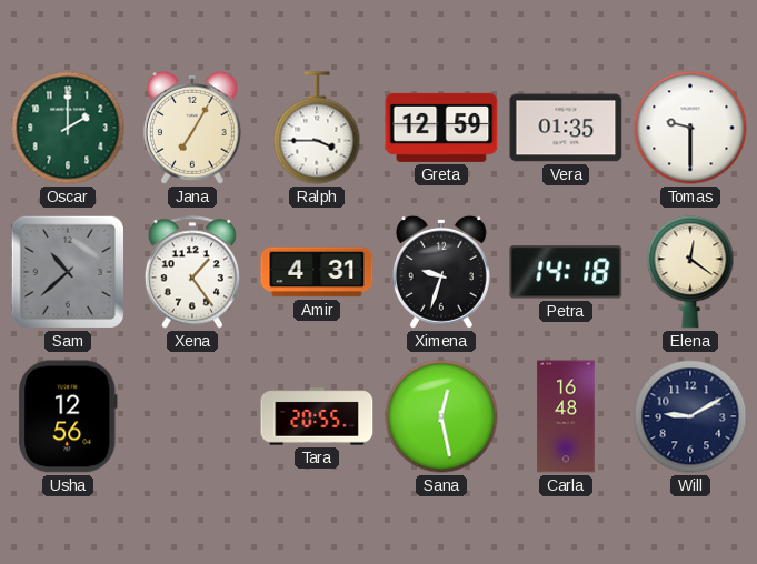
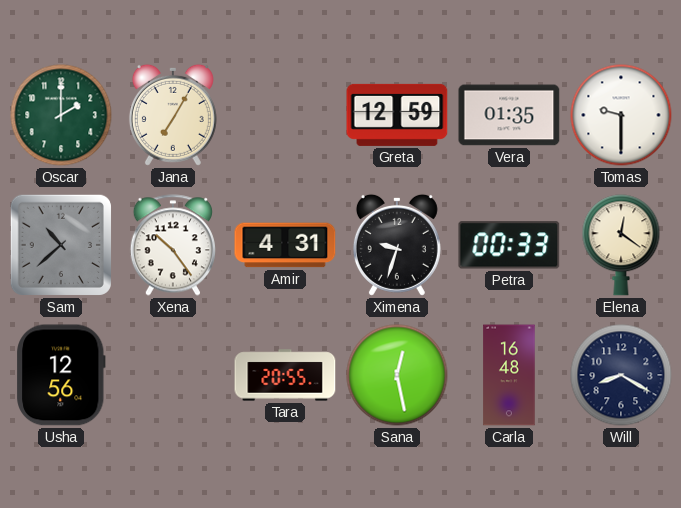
Ralph: 3:45 -> none
Xena: 1:24 -> 10:24
Petra: 14:18 -> 00:33
Will: 9:10 -> 8:20
